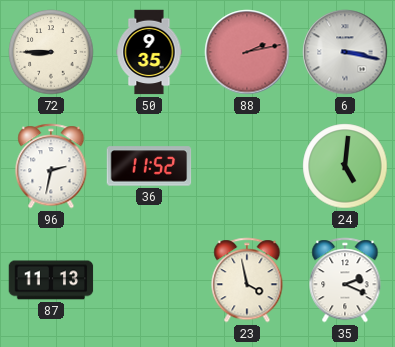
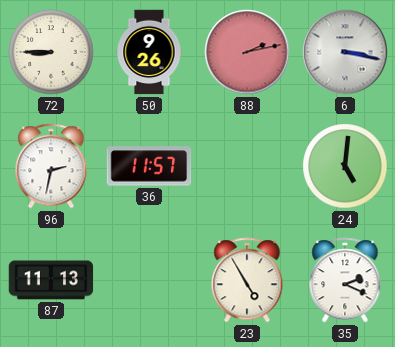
50: 9:35 -> 9:26
36: 11:52 -> 11:57
23: 3:58 -> 4:55
